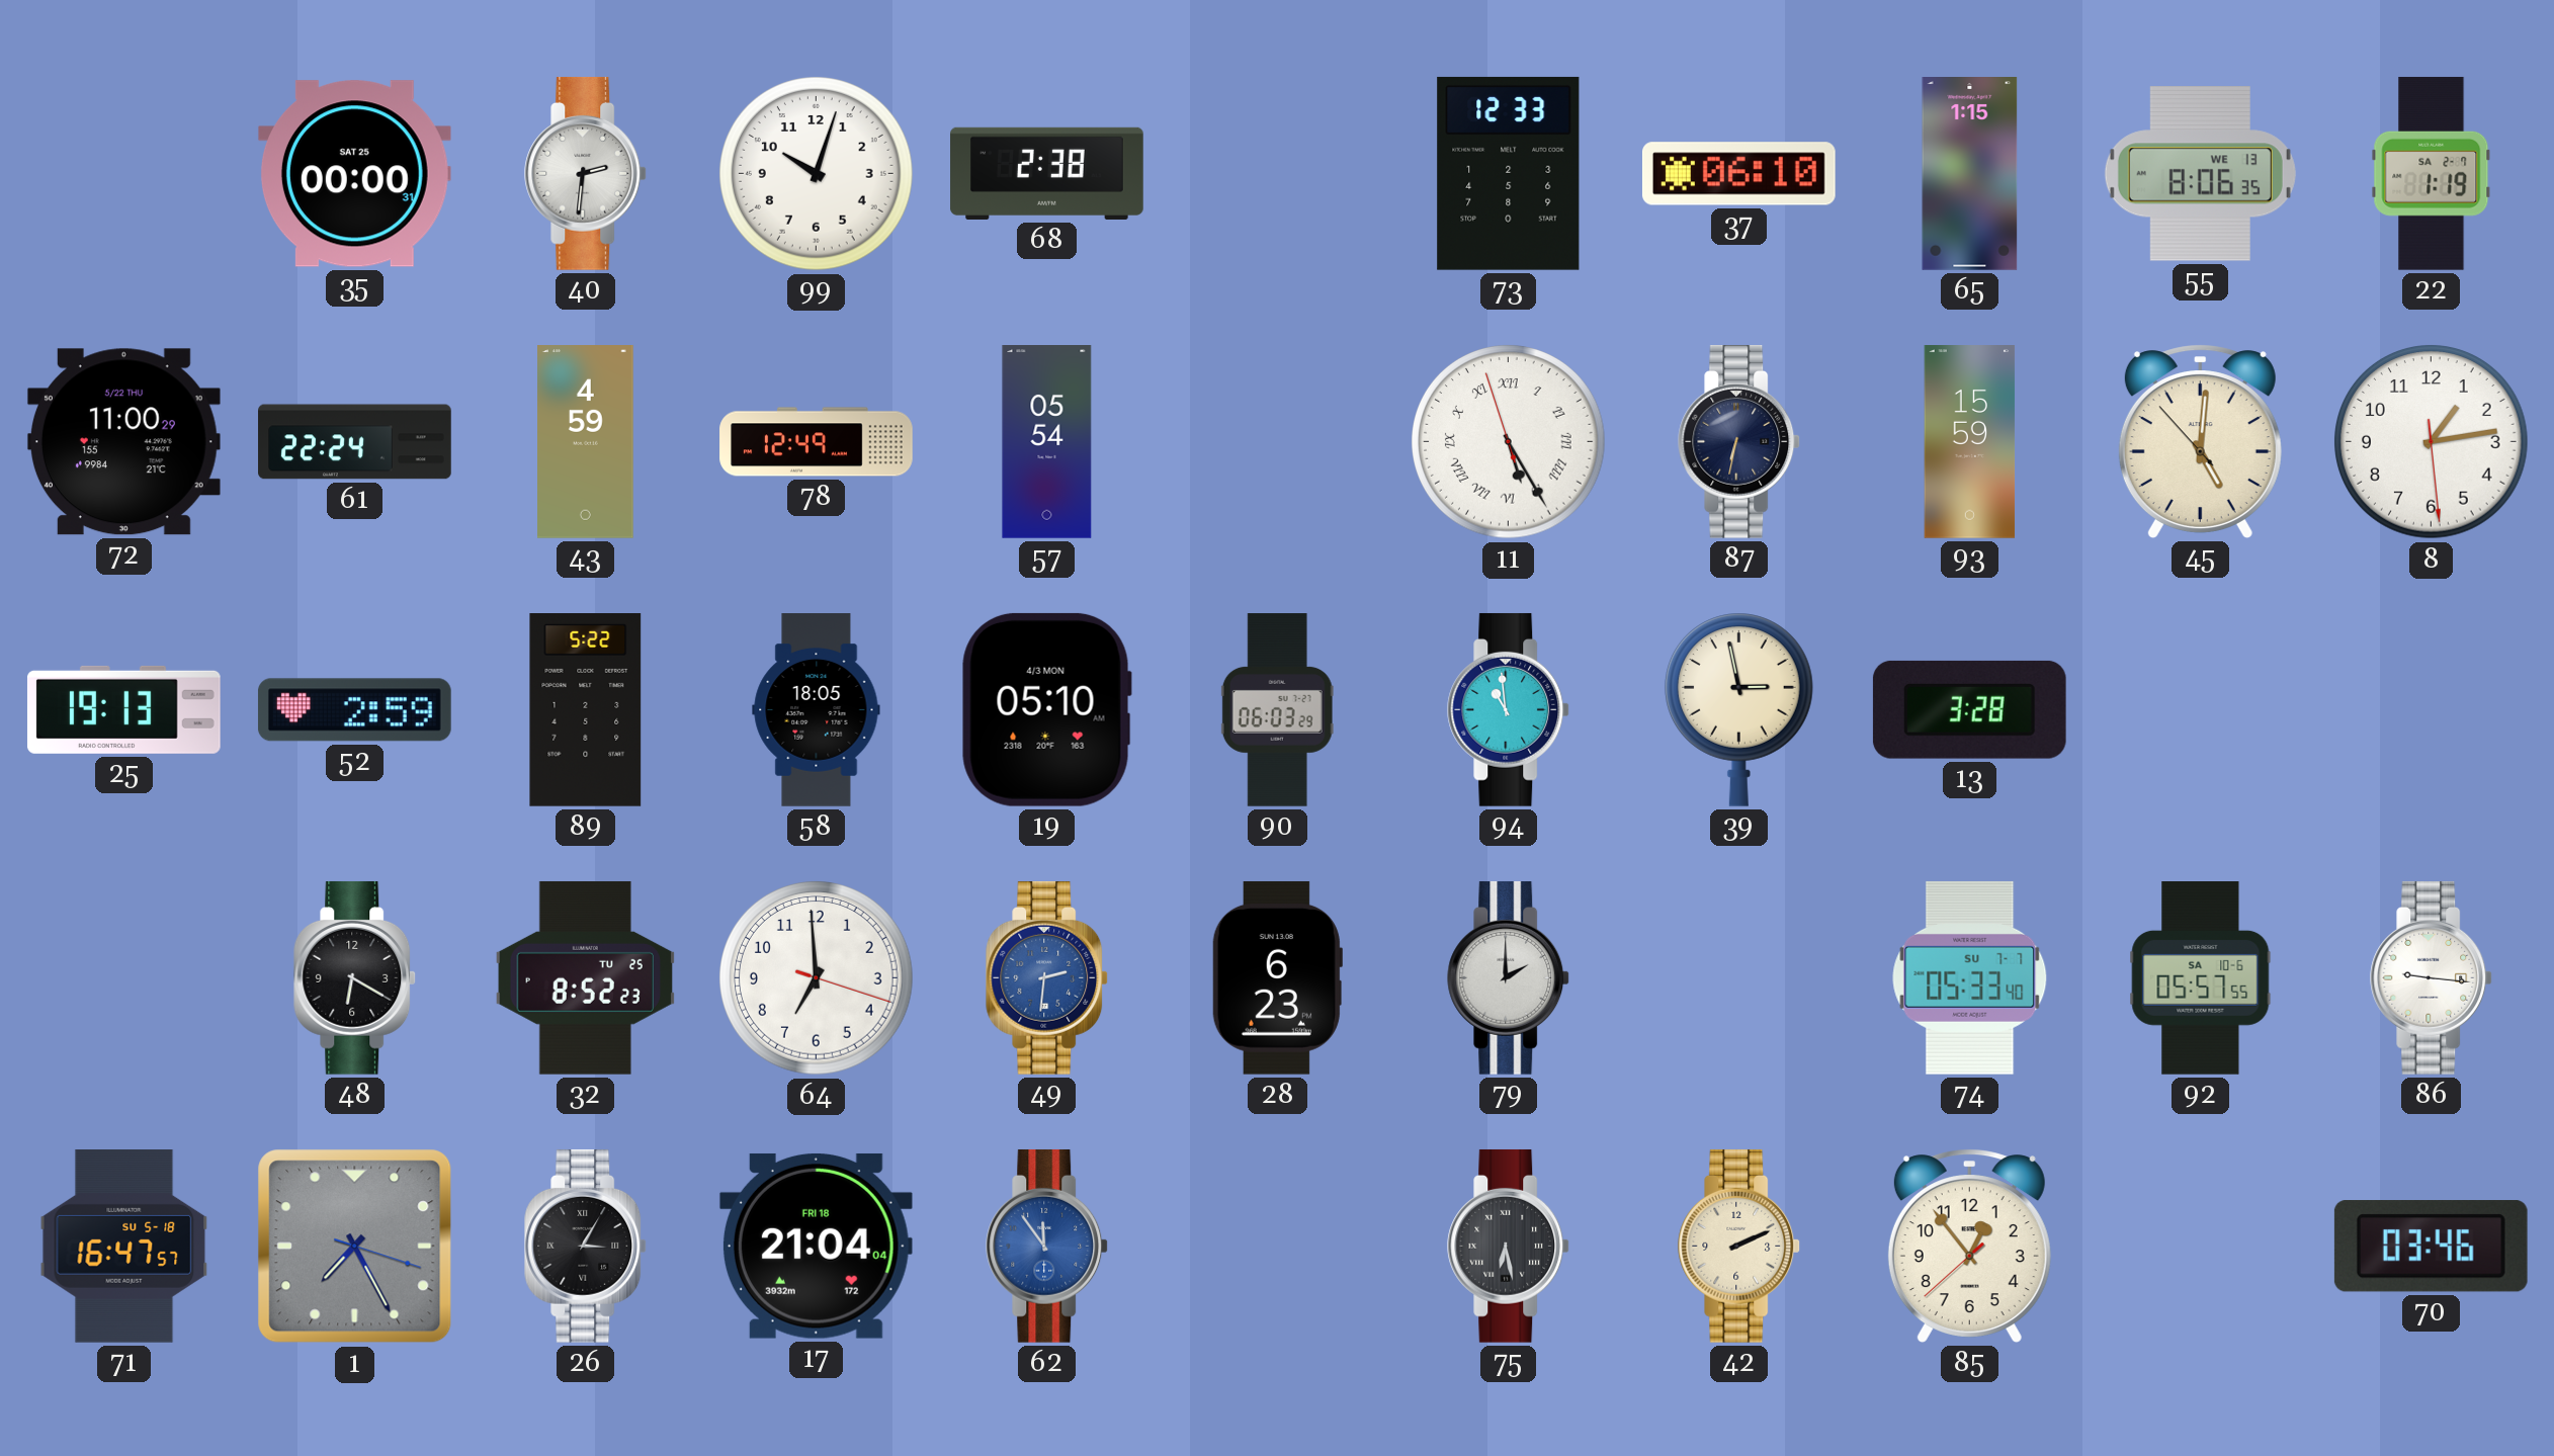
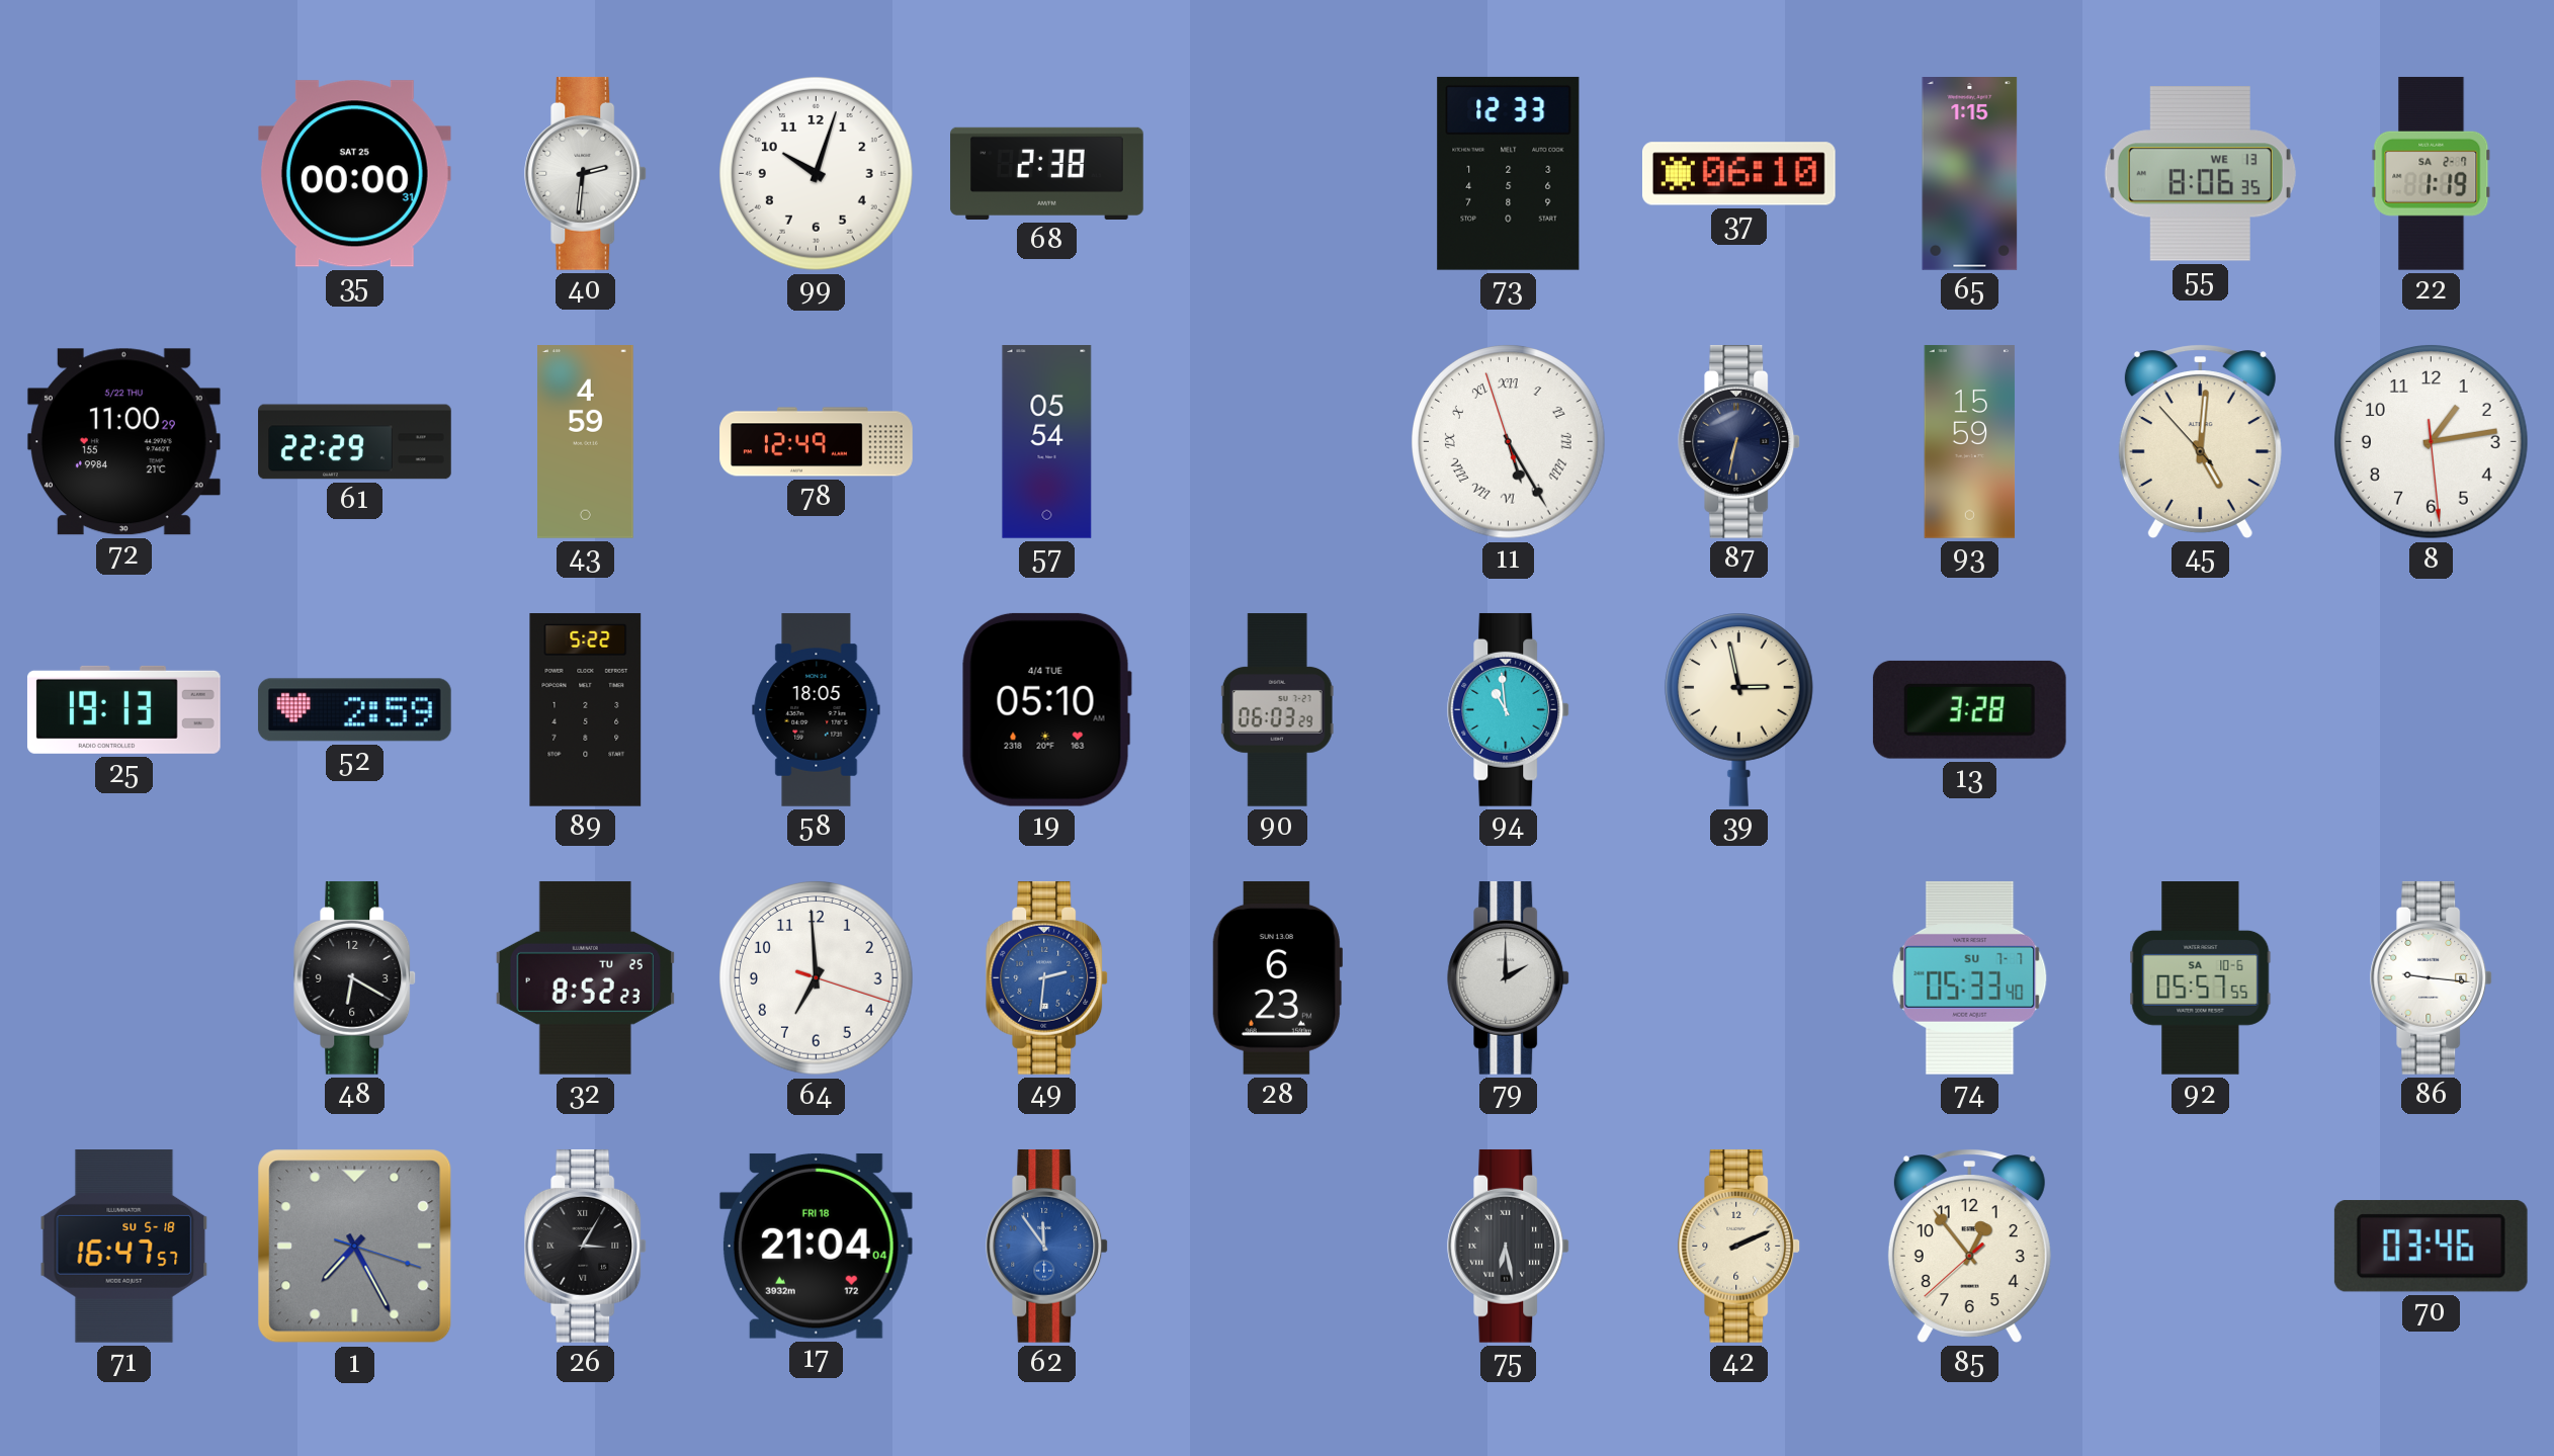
61: 22:24 -> 22:29
19 date: 4/3 MON -> 4/4 TUE
